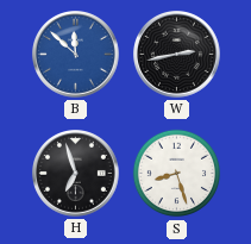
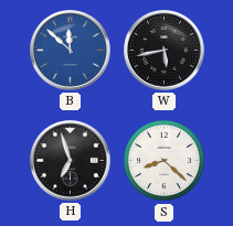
W: 2:43 -> 5:43
S: 8:27 -> 8:22
